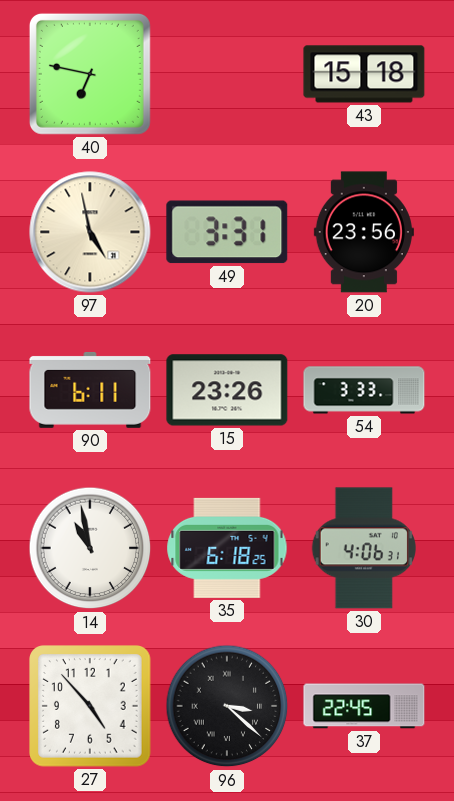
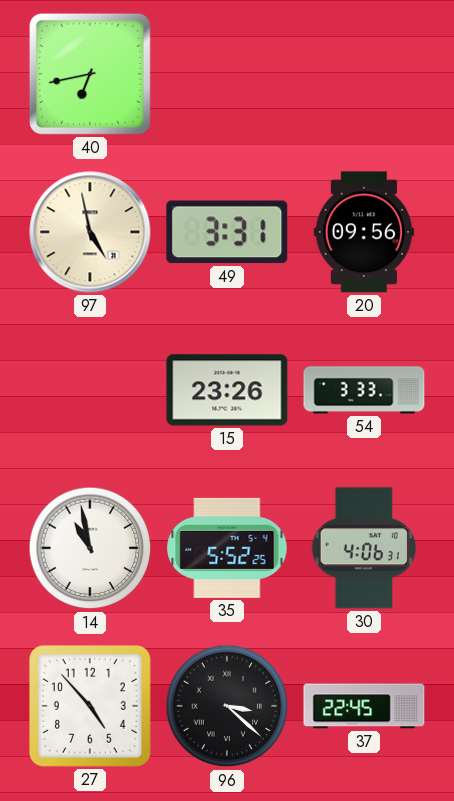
40: 6:47 -> 6:43
43: 15:18 -> none
20: 23:56 -> 09:56
90: 6:11 -> none
35: 6:18 -> 5:52
